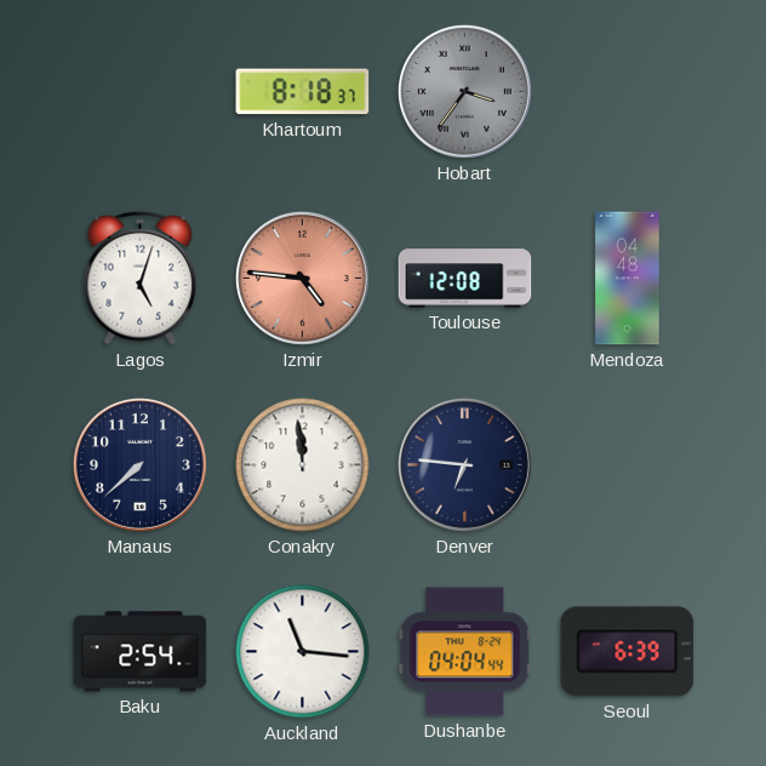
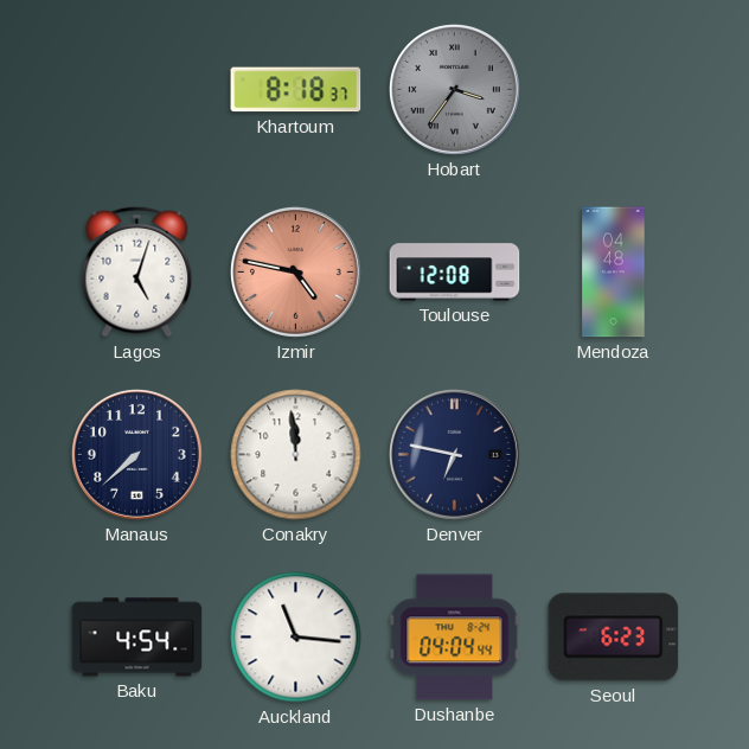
Izmir: 4:46 -> 4:47
Denver: 6:46 -> 6:47
Baku: 2:54 -> 4:54
Seoul: 6:39 -> 6:23
